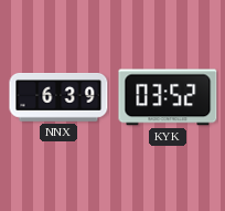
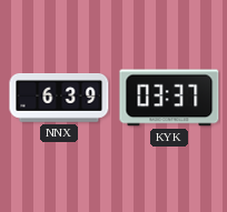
KYK: 03:52 -> 03:37
